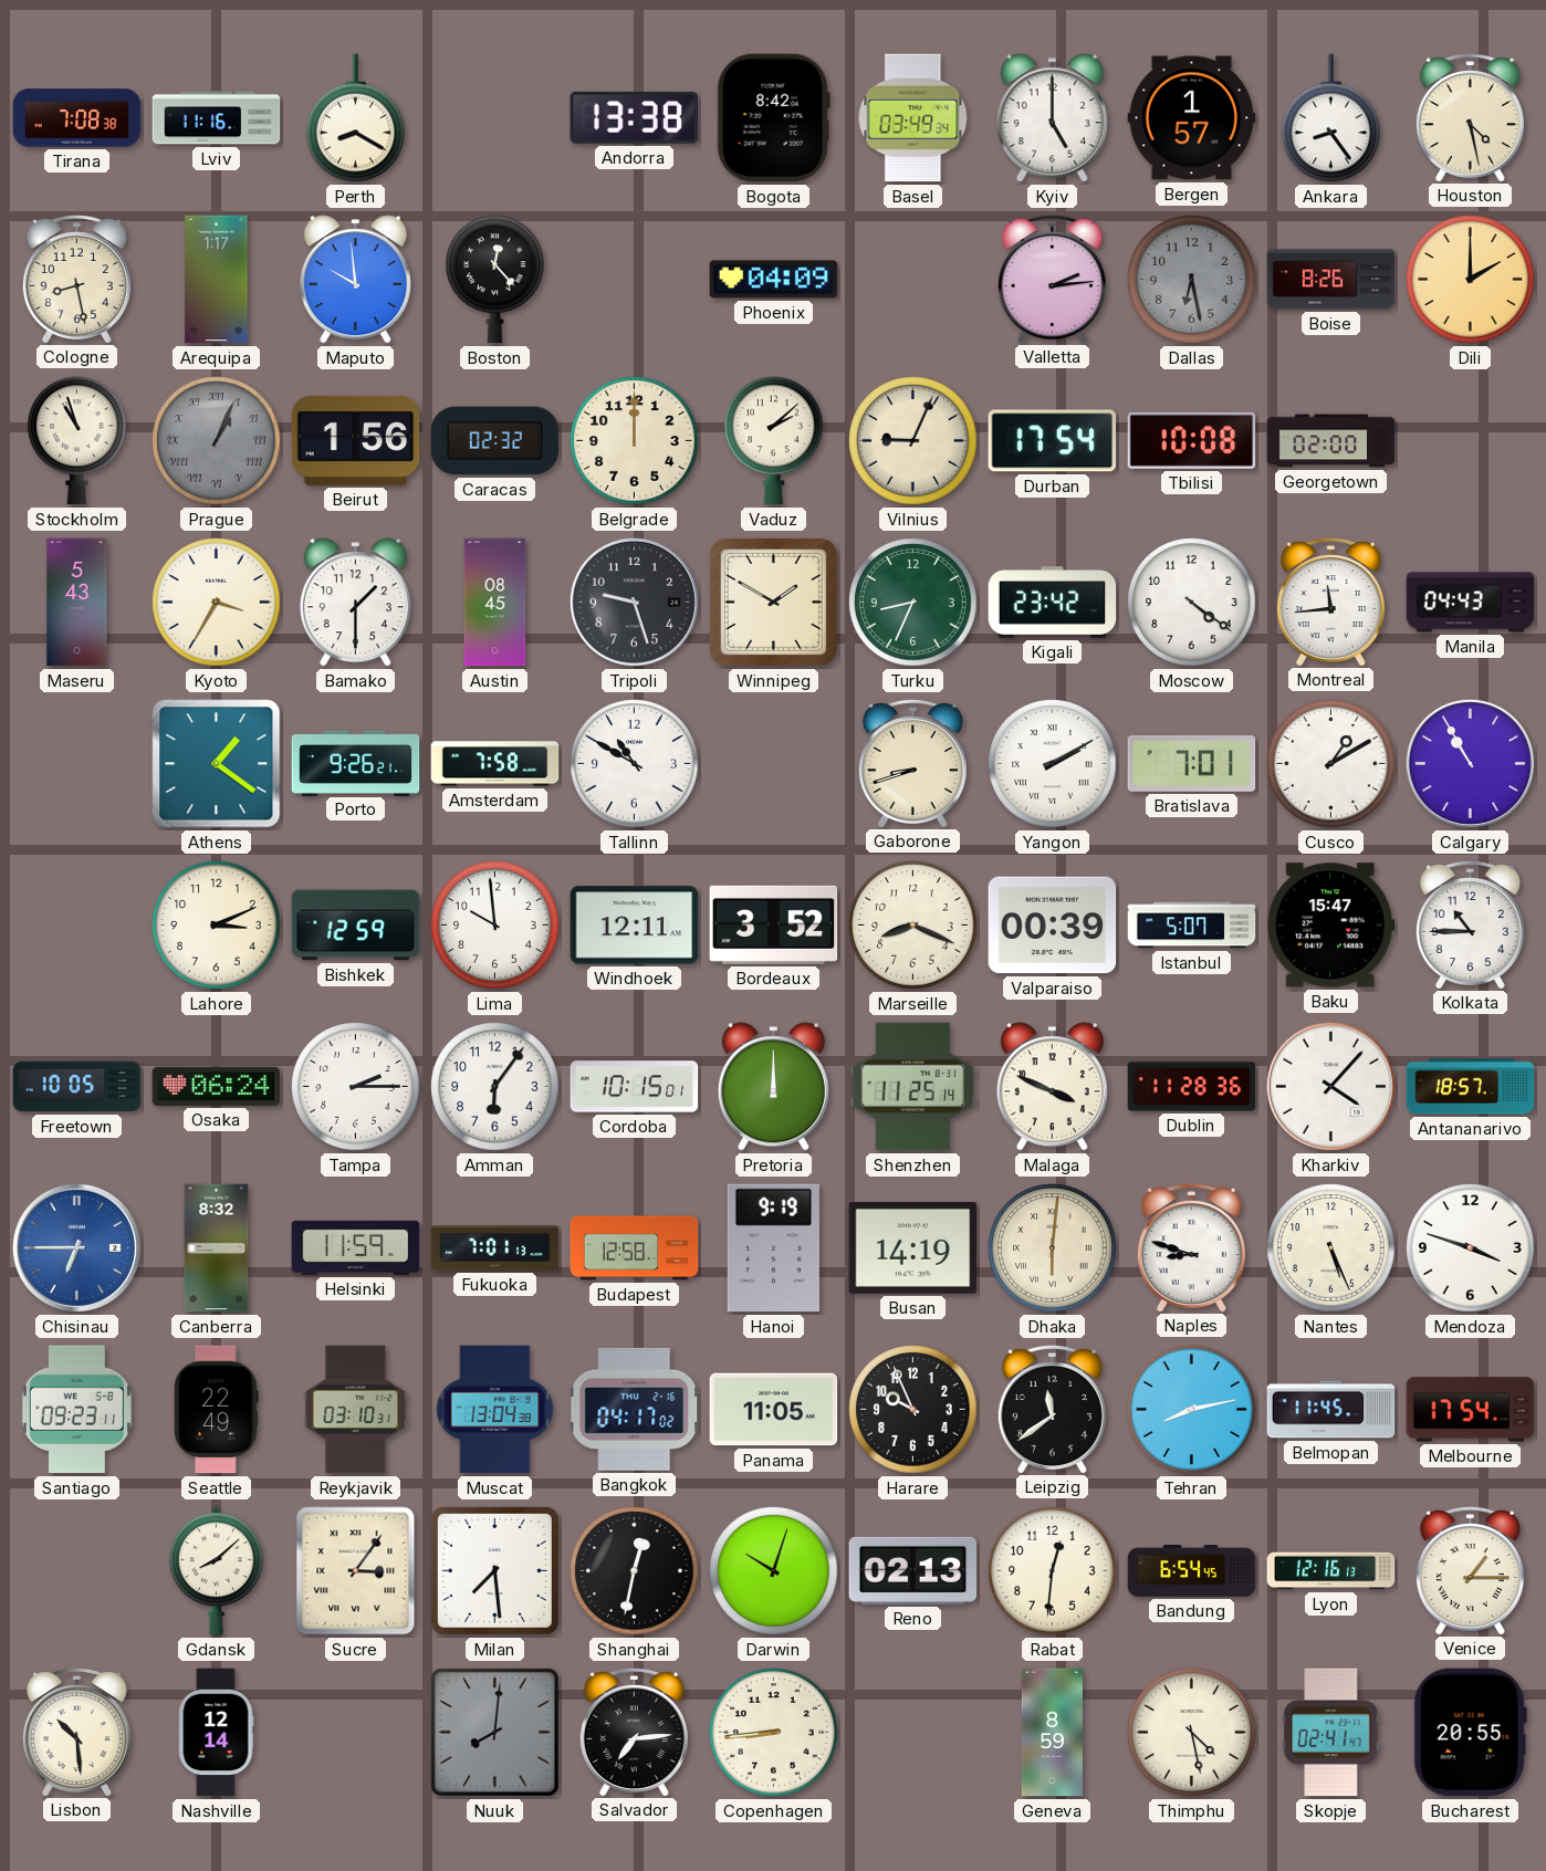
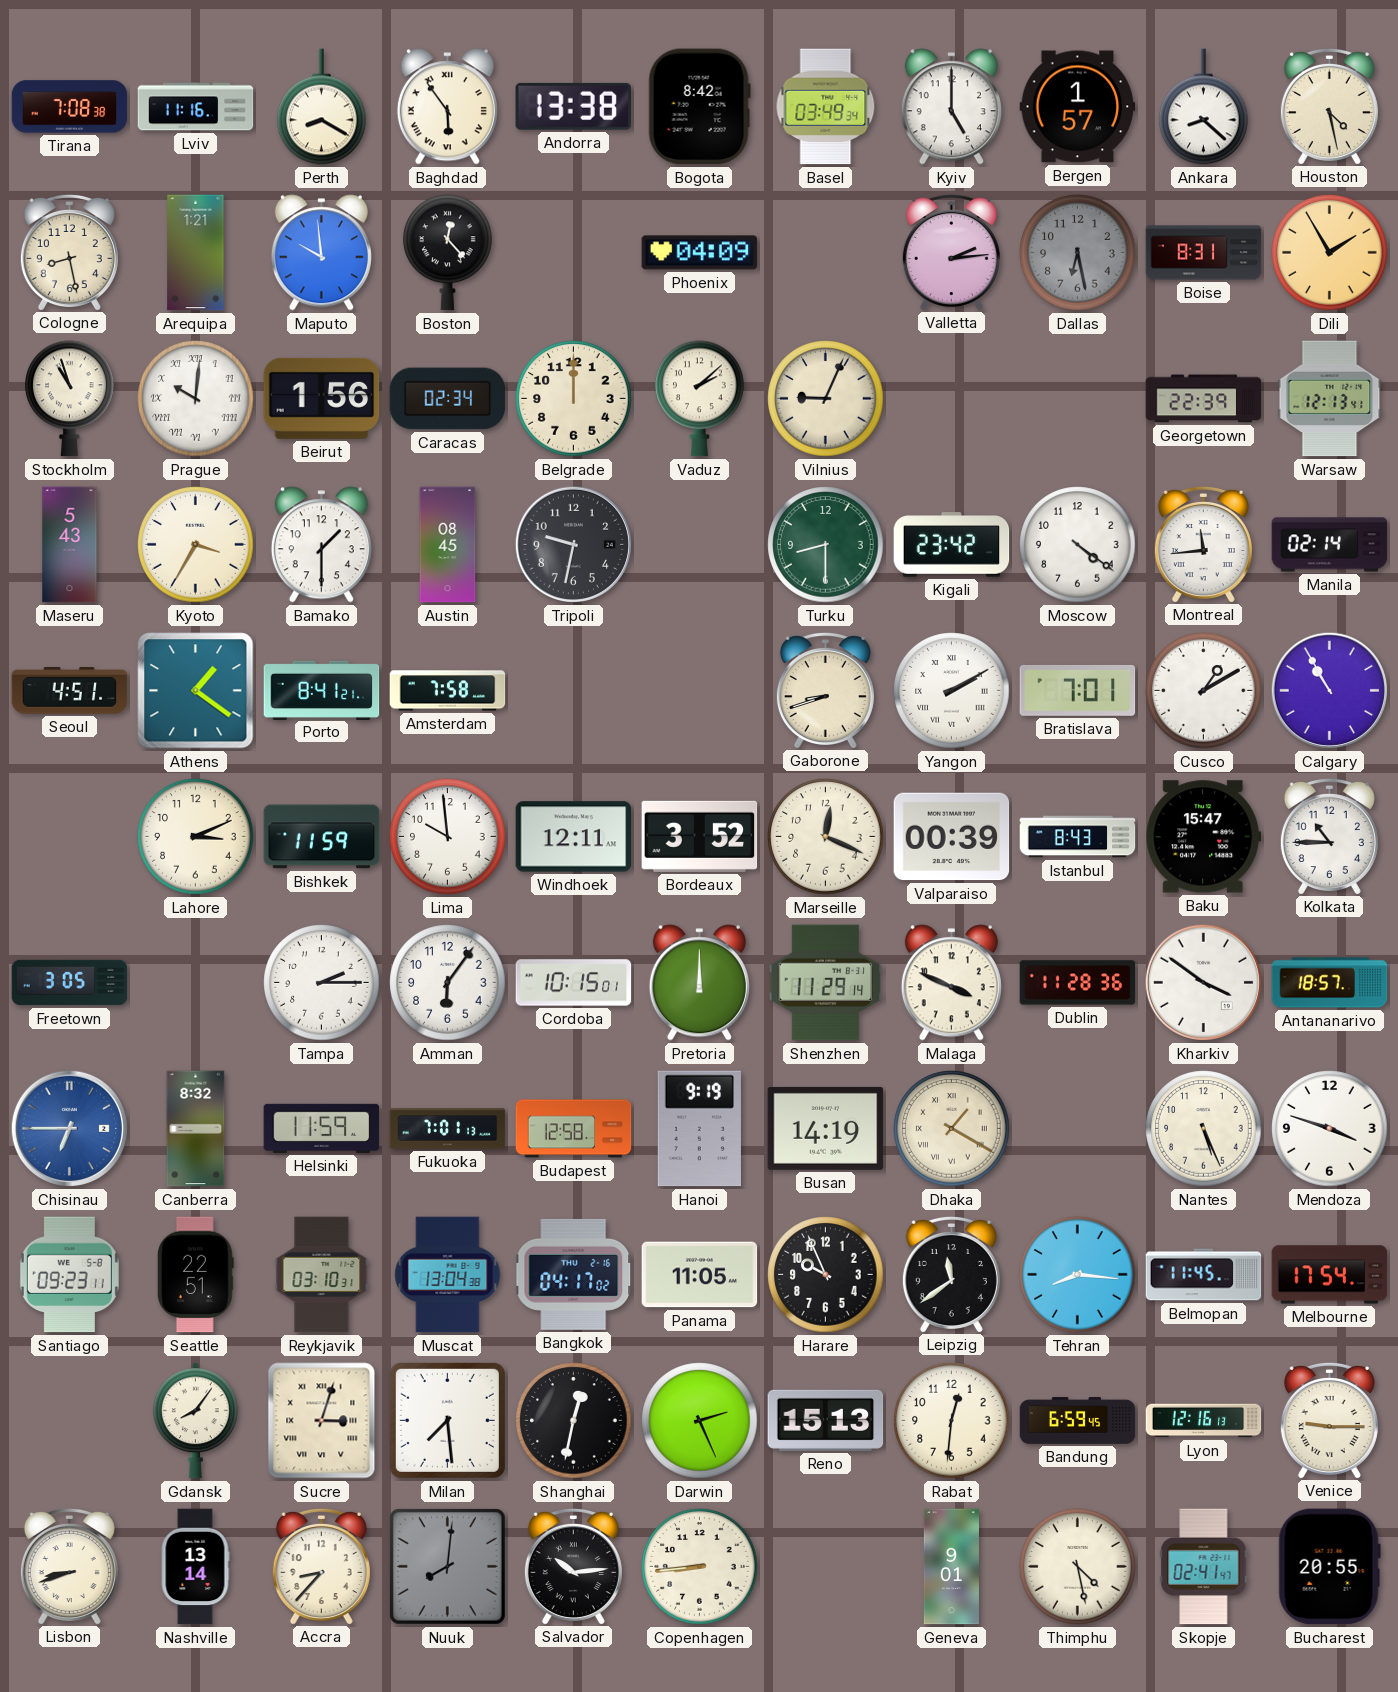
Baghdad: none -> 5:54
Ankara: 8:24 -> 8:22
Arequipa: 1:17 -> 1:21
Boise: 8:26 -> 8:31
Dili: 2:00 -> 1:55
Prague: 1:04 -> 10:01
Prague dial: grey -> white
Caracas: 02:32 -> 02:34
Durban: 17:54 -> none
Tbilisi: 10:08 -> none
Georgetown: 02:00 -> 22:39
Warsaw: none -> 12:13
Tripoli: 9:27 -> 9:32
Winnipeg: 1:50 -> none
Turku: 8:34 -> 8:30
Manila: 04:43 -> 02:14
Seoul: none -> 4:51
Porto: 9:26 -> 8:41
Tallinn: 10:50 -> none
Bishkek: 12:59 -> 11:59
Marseille: 8:19 -> 12:19
Istanbul: 5:07 -> 8:43
Freetown: 10:05 -> 3:05
Osaka: 06:24 -> none
Shenzhen: 11:25 -> 11:29
Kharkiv: 4:07 -> 3:51
Dhaka: 6:01 -> 1:20
Naples: 8:48 -> none
Seattle: 22:49 -> 22:51
Tehran: 8:13 -> 8:16
Gdansk: 8:08 -> 8:06
Sucre: 3:06 -> 3:03
Darwin: 10:03 -> 2:26
Reno: 02:13 -> 15:13
Bandung: 6:54 -> 6:59
Venice: 1:15 -> 9:15
Lisbon: 10:29 -> 8:42
Nashville: 12:14 -> 13:14
Accra: none -> 8:37
Salvador: 7:14 -> 10:14
Geneva: 8:59 -> 9:01
